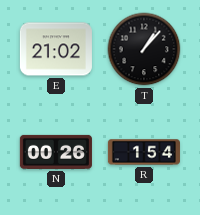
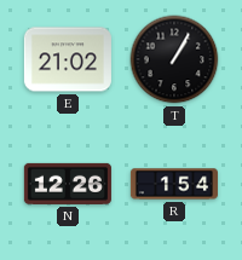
T: 1:07 -> 1:05
N: 00:26 -> 12:26
